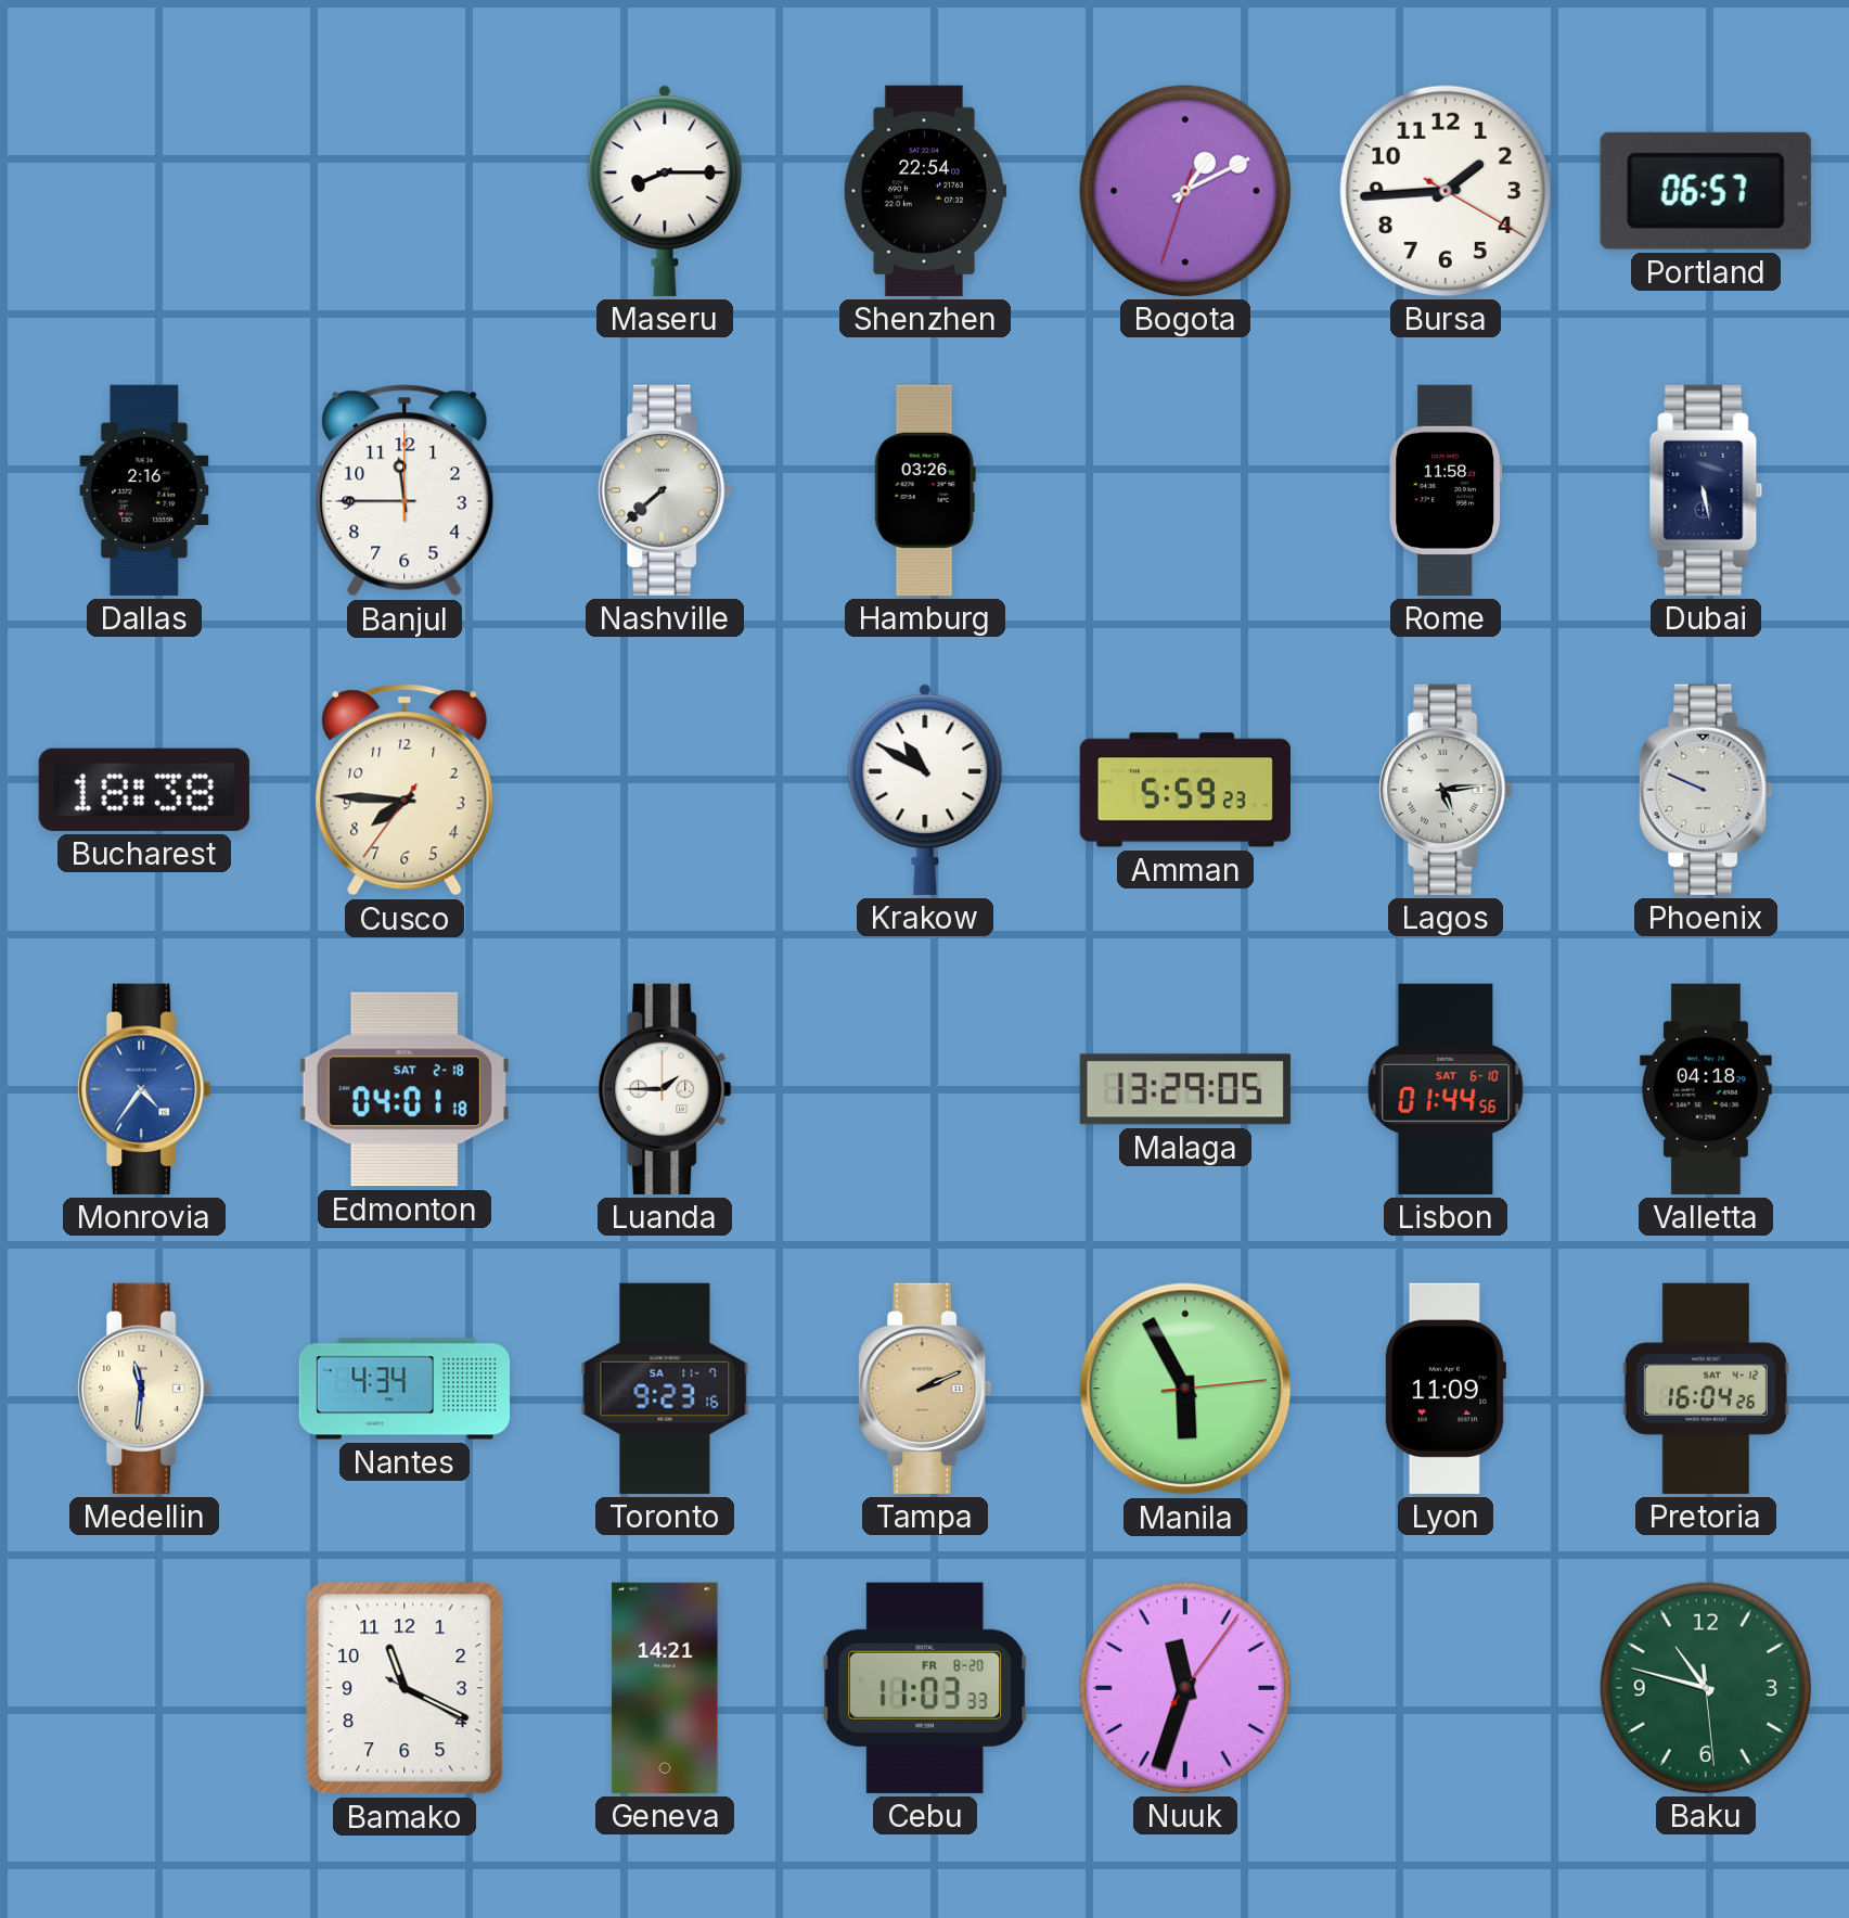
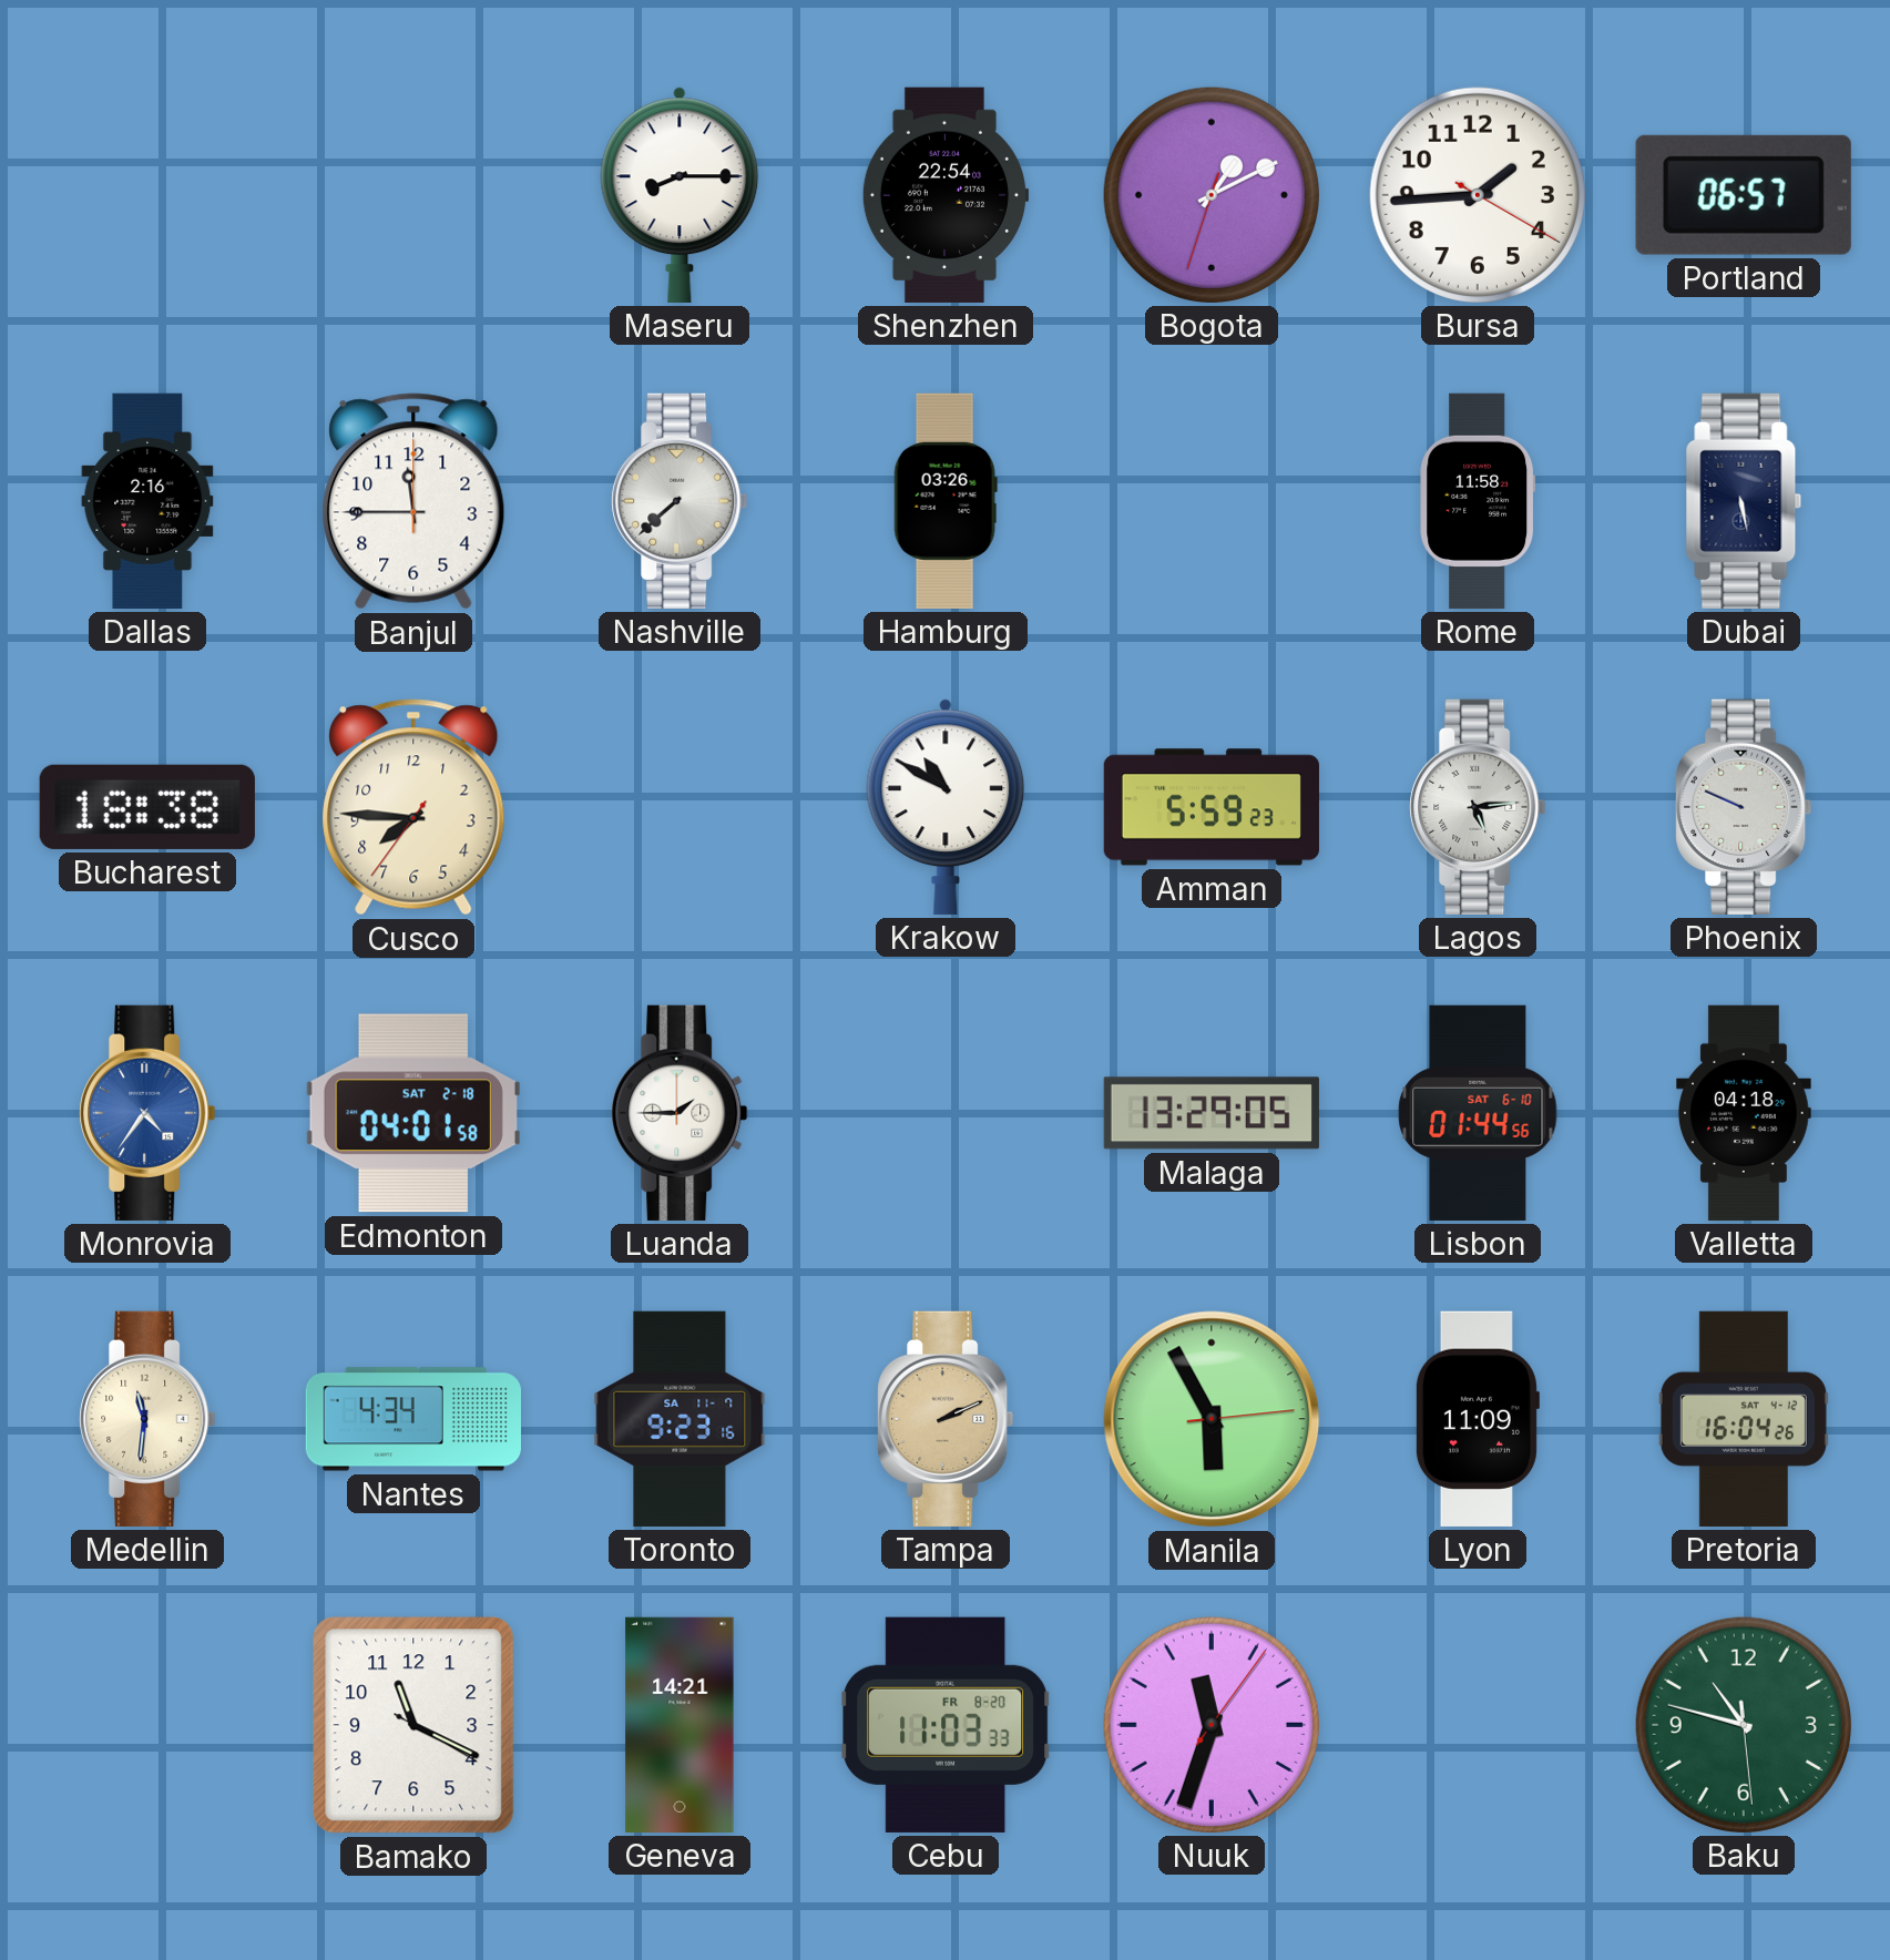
Edmonton: 04:01:18 -> 04:01:58
